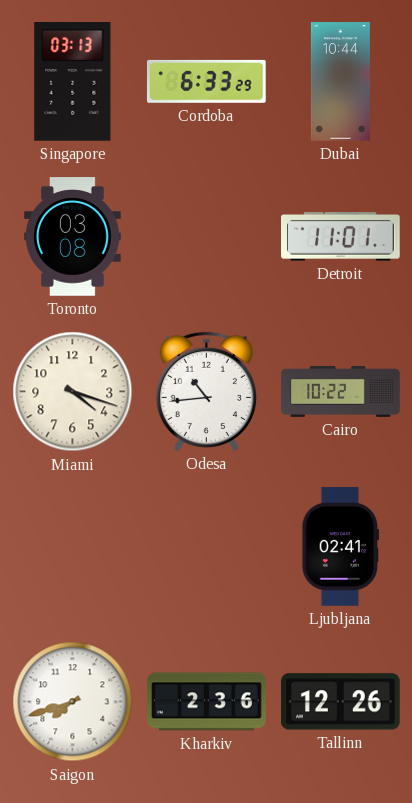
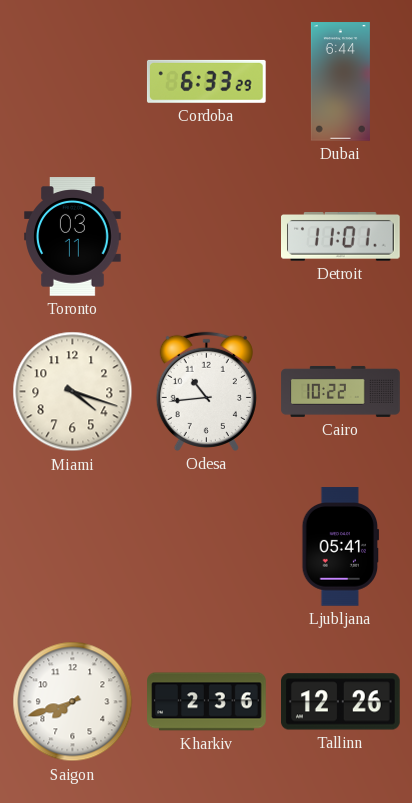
Singapore: 03:13 -> none
Dubai: 10:44 -> 6:44
Toronto: 03:08 -> 03:11
Ljubljana: 02:41 -> 05:41
